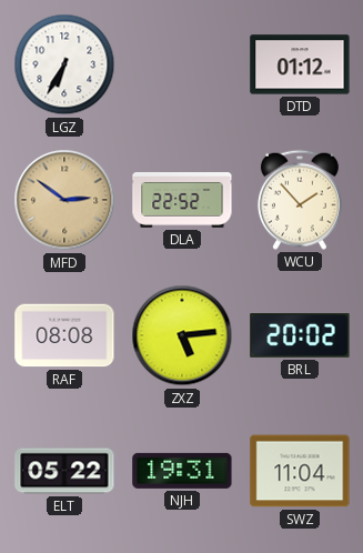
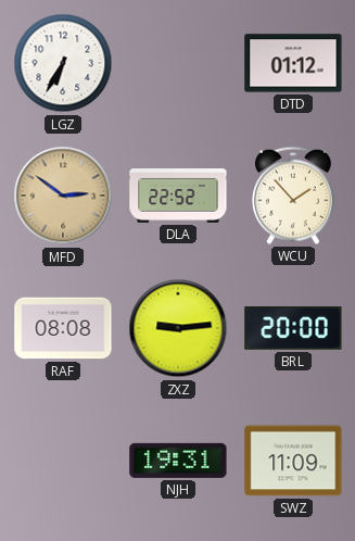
ZXZ: 5:14 -> 9:14
BRL: 20:02 -> 20:00
ELT: 05:22 -> none
SWZ: 11:04 -> 11:09
